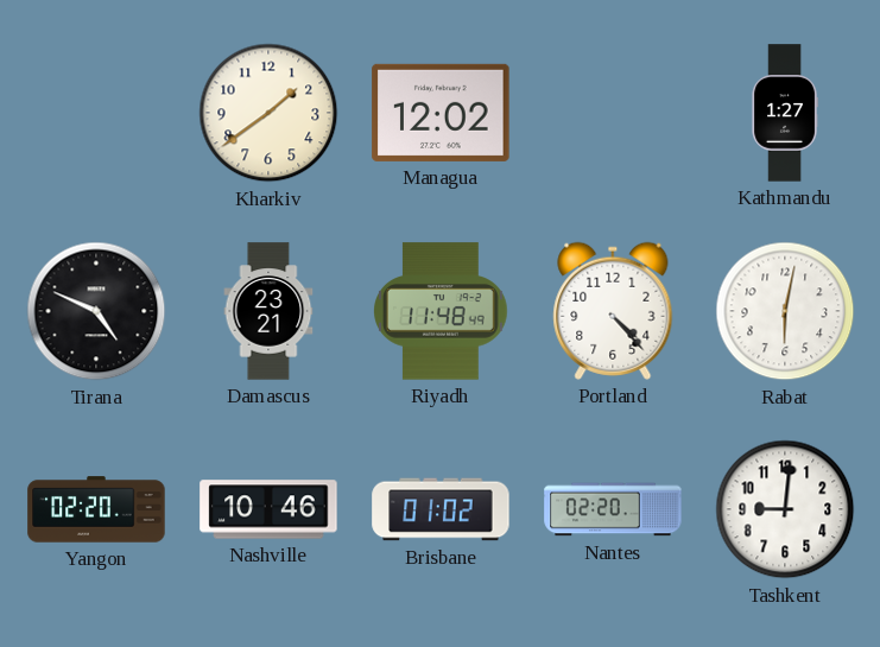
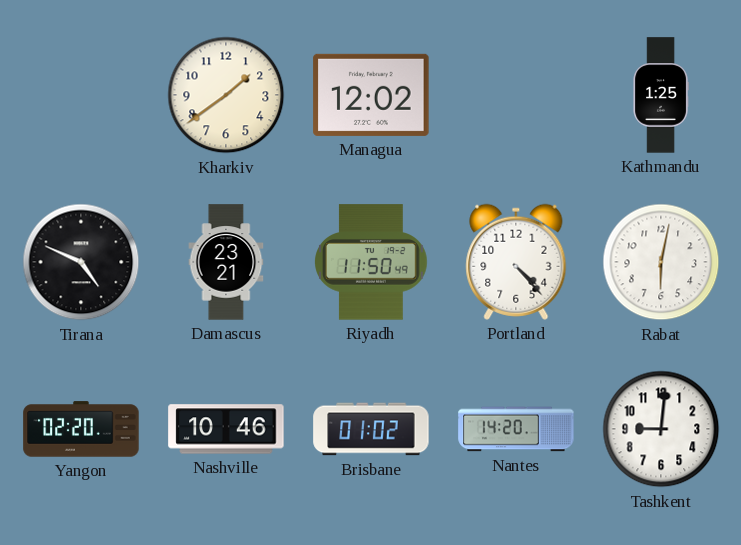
Kathmandu: 1:27 -> 1:25
Riyadh: 11:48 -> 11:50
Nantes: 02:20 -> 14:20
